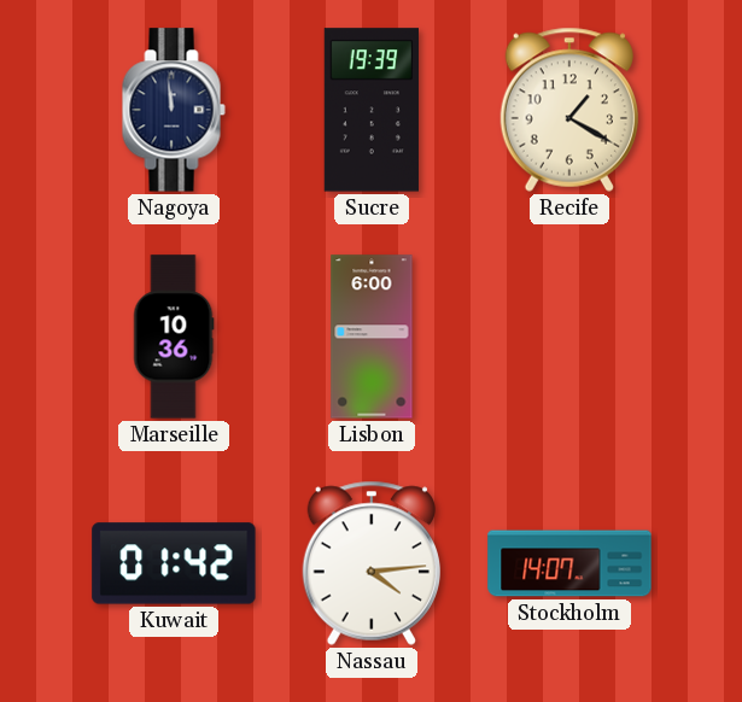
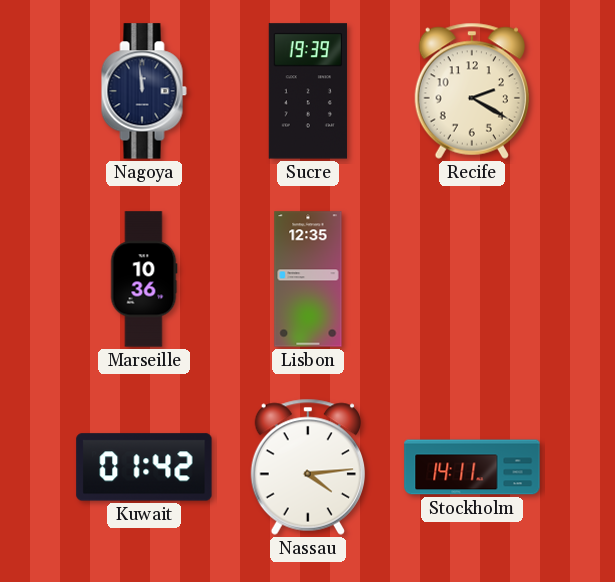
Recife: 1:20 -> 2:20
Lisbon: 6:00 -> 12:35
Stockholm: 14:07 -> 14:11
